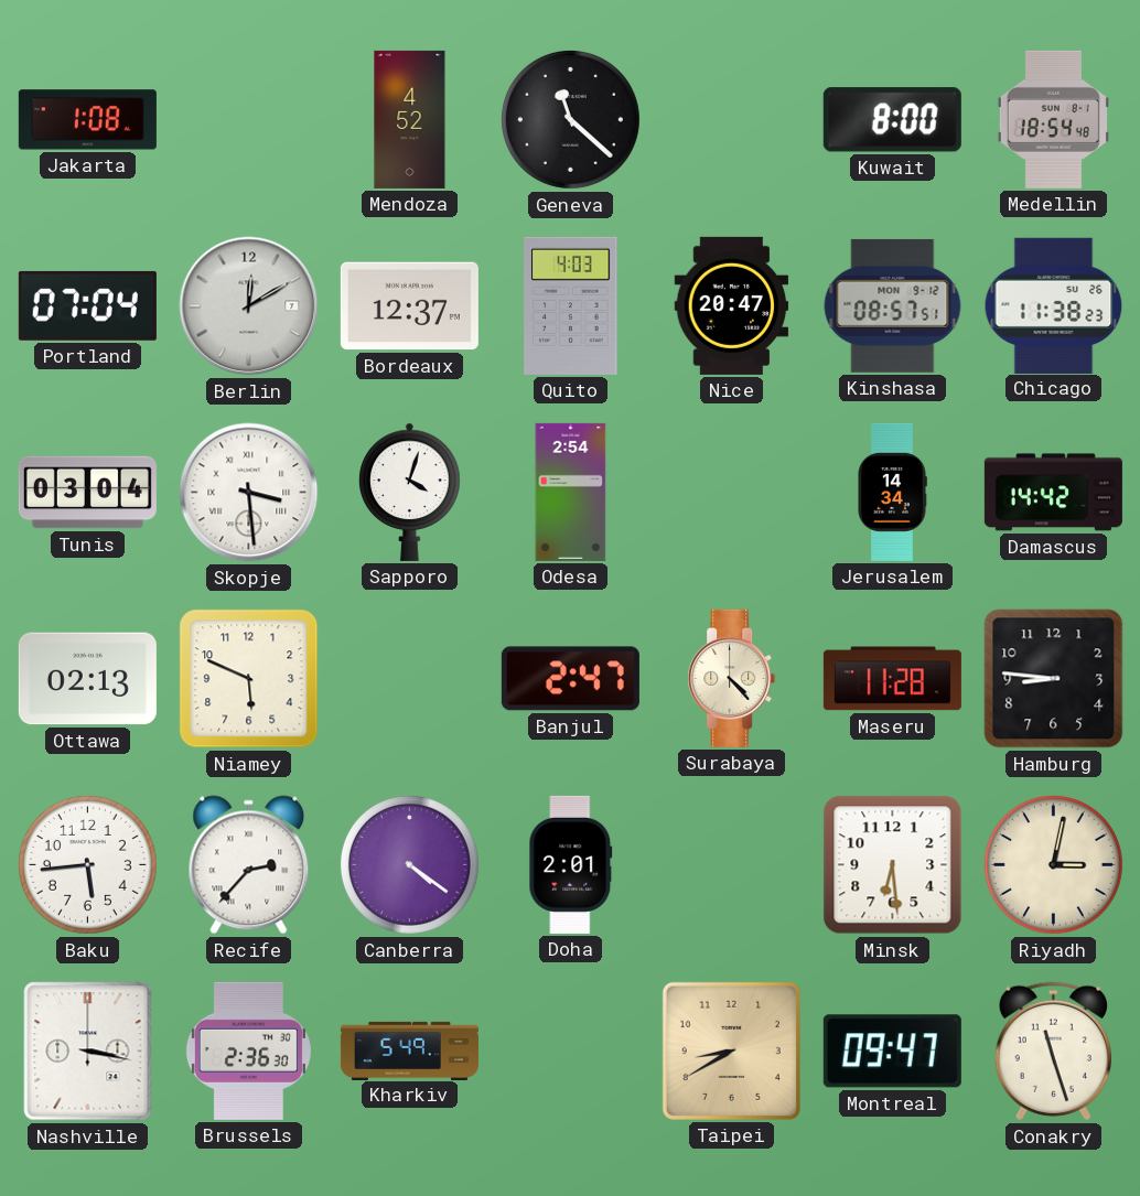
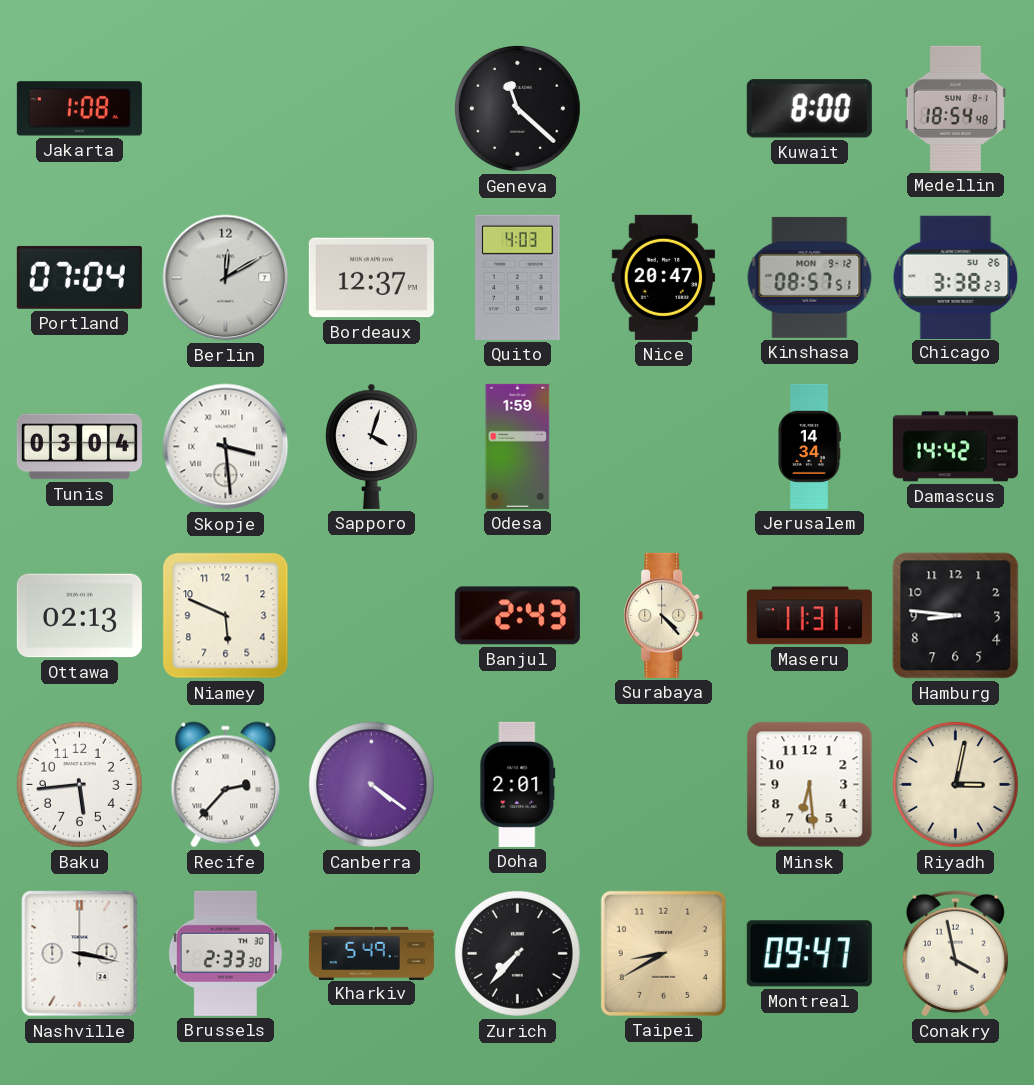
Mendoza: 4:52 -> none
Chicago: 11:38 -> 3:38
Odesa: 2:54 -> 1:59
Banjul: 2:47 -> 2:43
Maseru: 11:28 -> 11:31
Brussels: 2:36 -> 2:33
Zurich: none -> 7:37
Conakry: 11:27 -> 3:58
